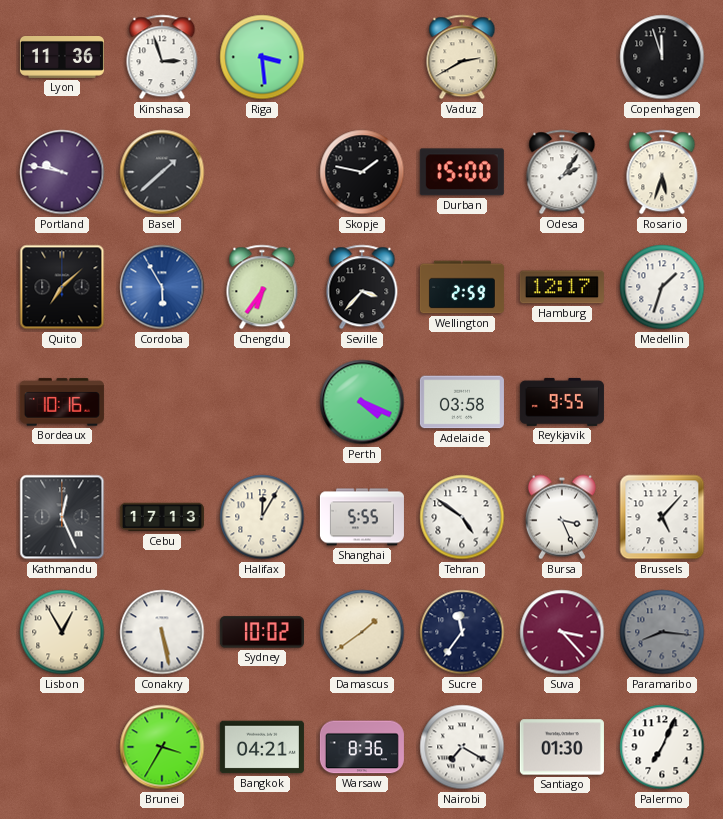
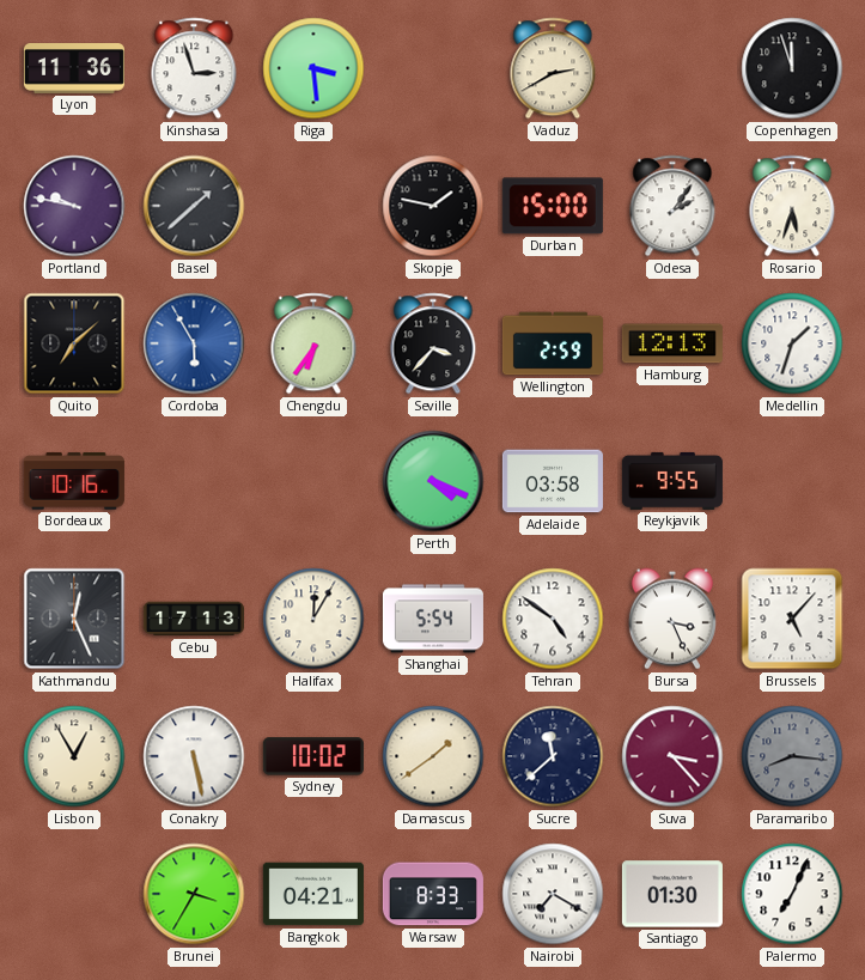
Hamburg: 12:17 -> 12:13
Shanghai: 5:55 -> 5:54
Sucre: 11:36 -> 11:38
Warsaw: 8:36 -> 8:33
